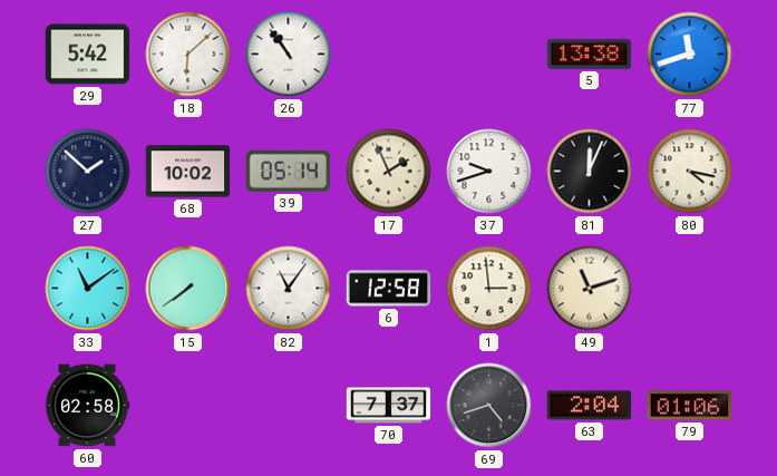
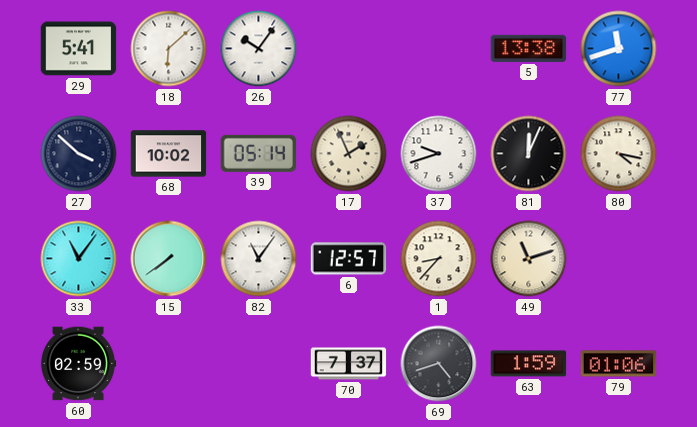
29: 5:42 -> 5:41
26: 10:54 -> 10:06
27: 1:52 -> 3:52
33: 11:09 -> 11:06
6: 12:58 -> 12:57
1: 2:59 -> 8:37
60: 02:58 -> 02:59
63: 2:04 -> 1:59
